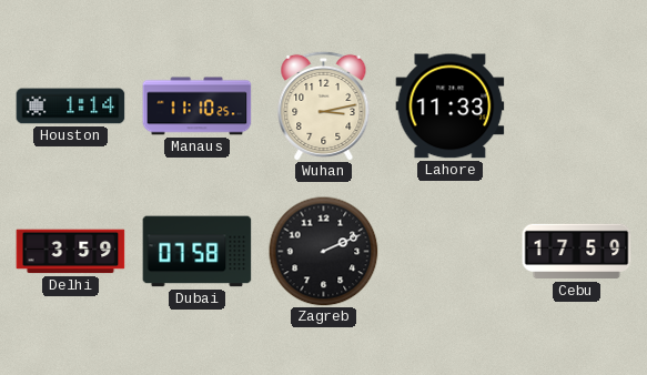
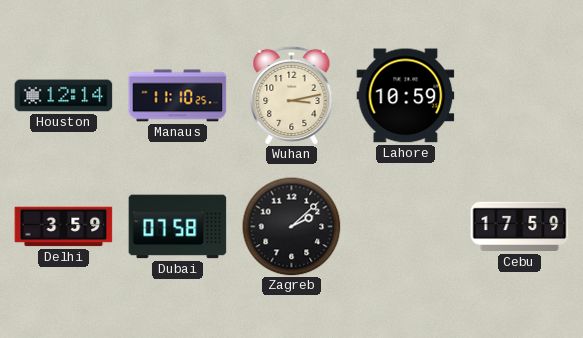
Houston: 1:14 -> 12:14
Lahore: 11:33 -> 10:59
Zagreb: 2:11 -> 2:08
